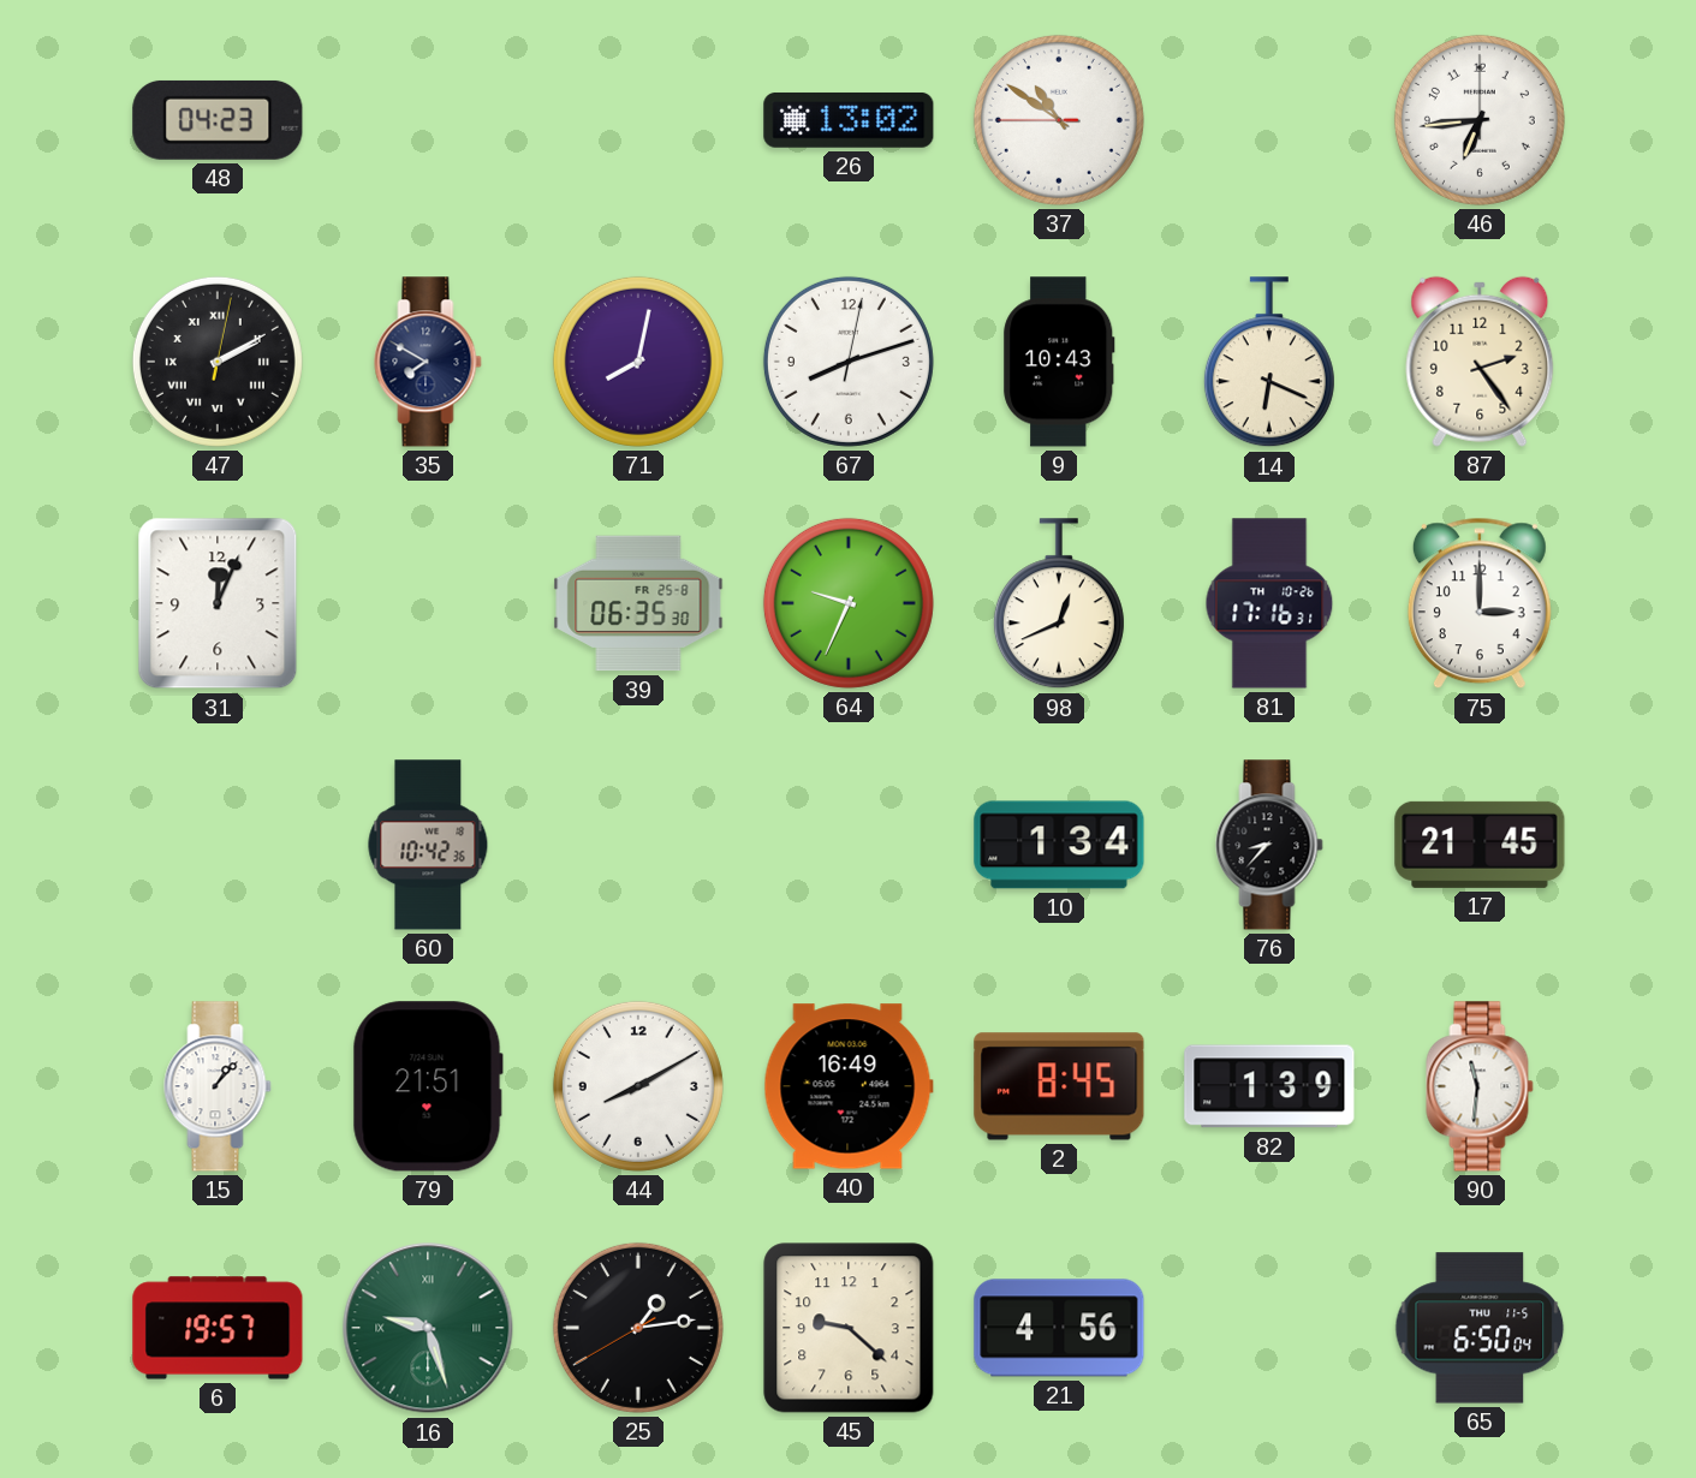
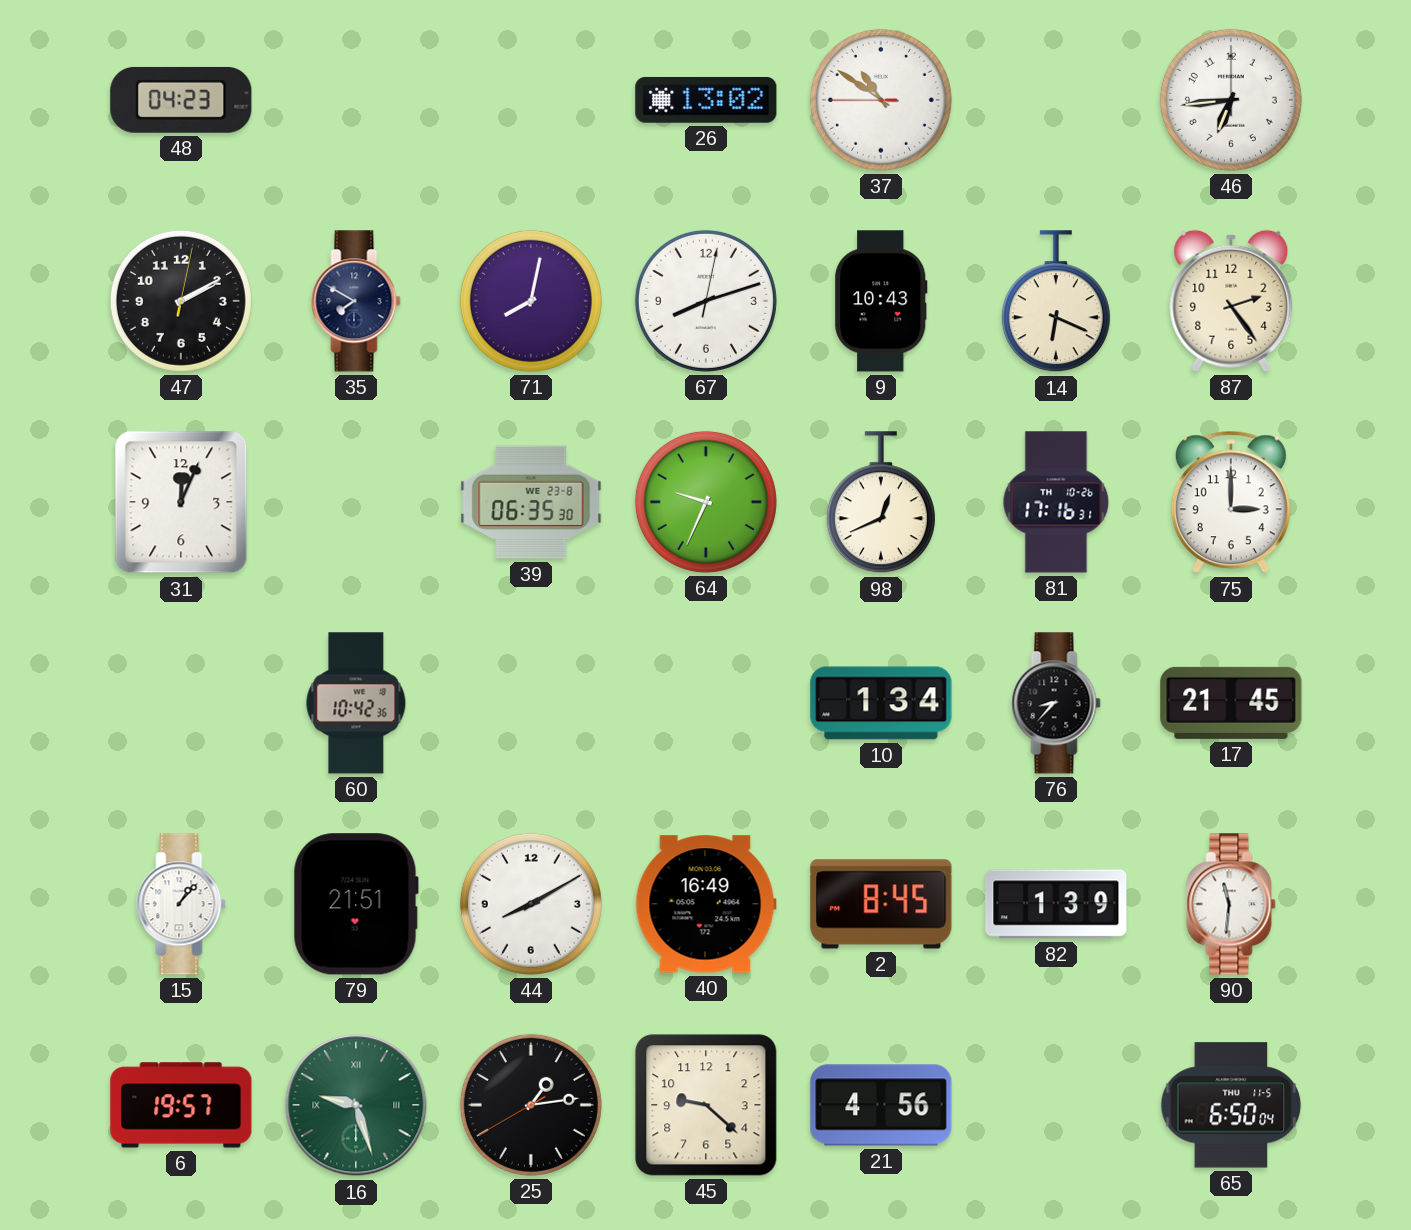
47 numerals: Roman -> Arabic
39 date: FR 25-8 -> WE 23-8
